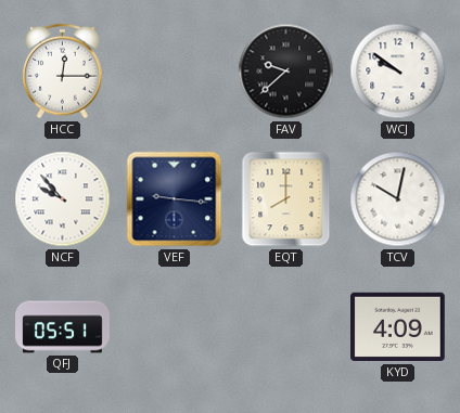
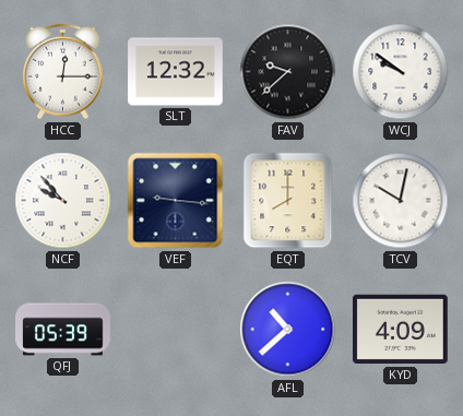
SLT: none -> 12:32
QFJ: 05:51 -> 05:39
AFL: none -> 10:38
